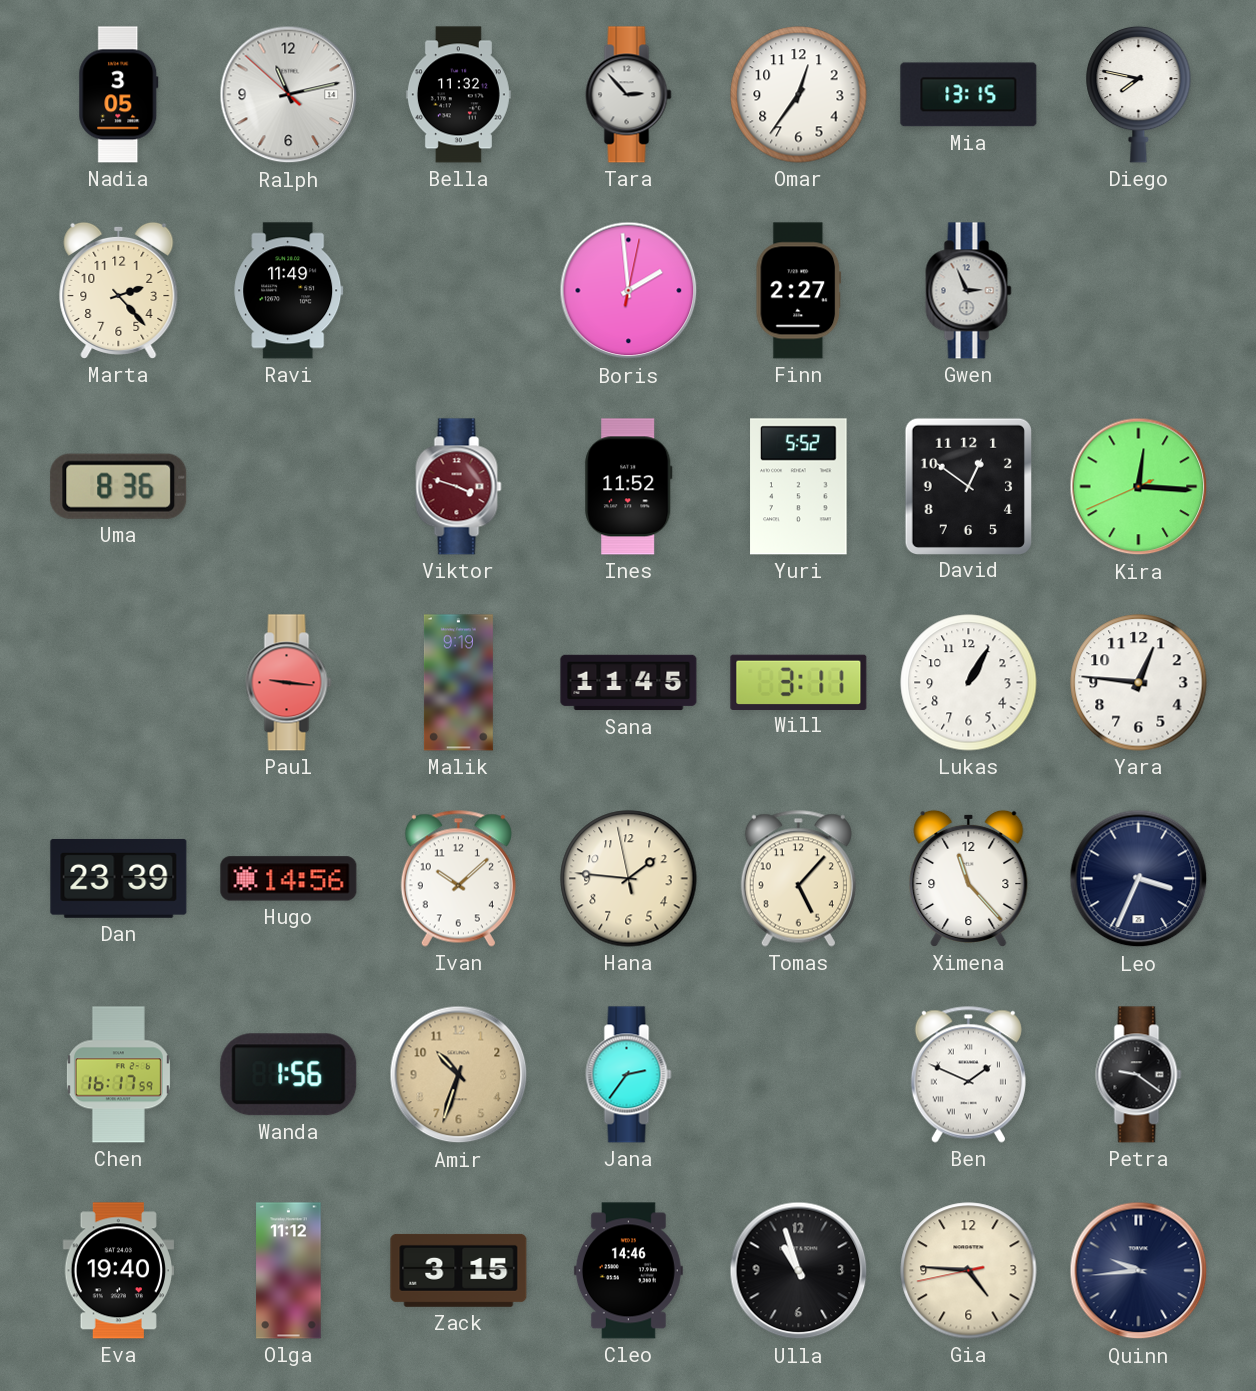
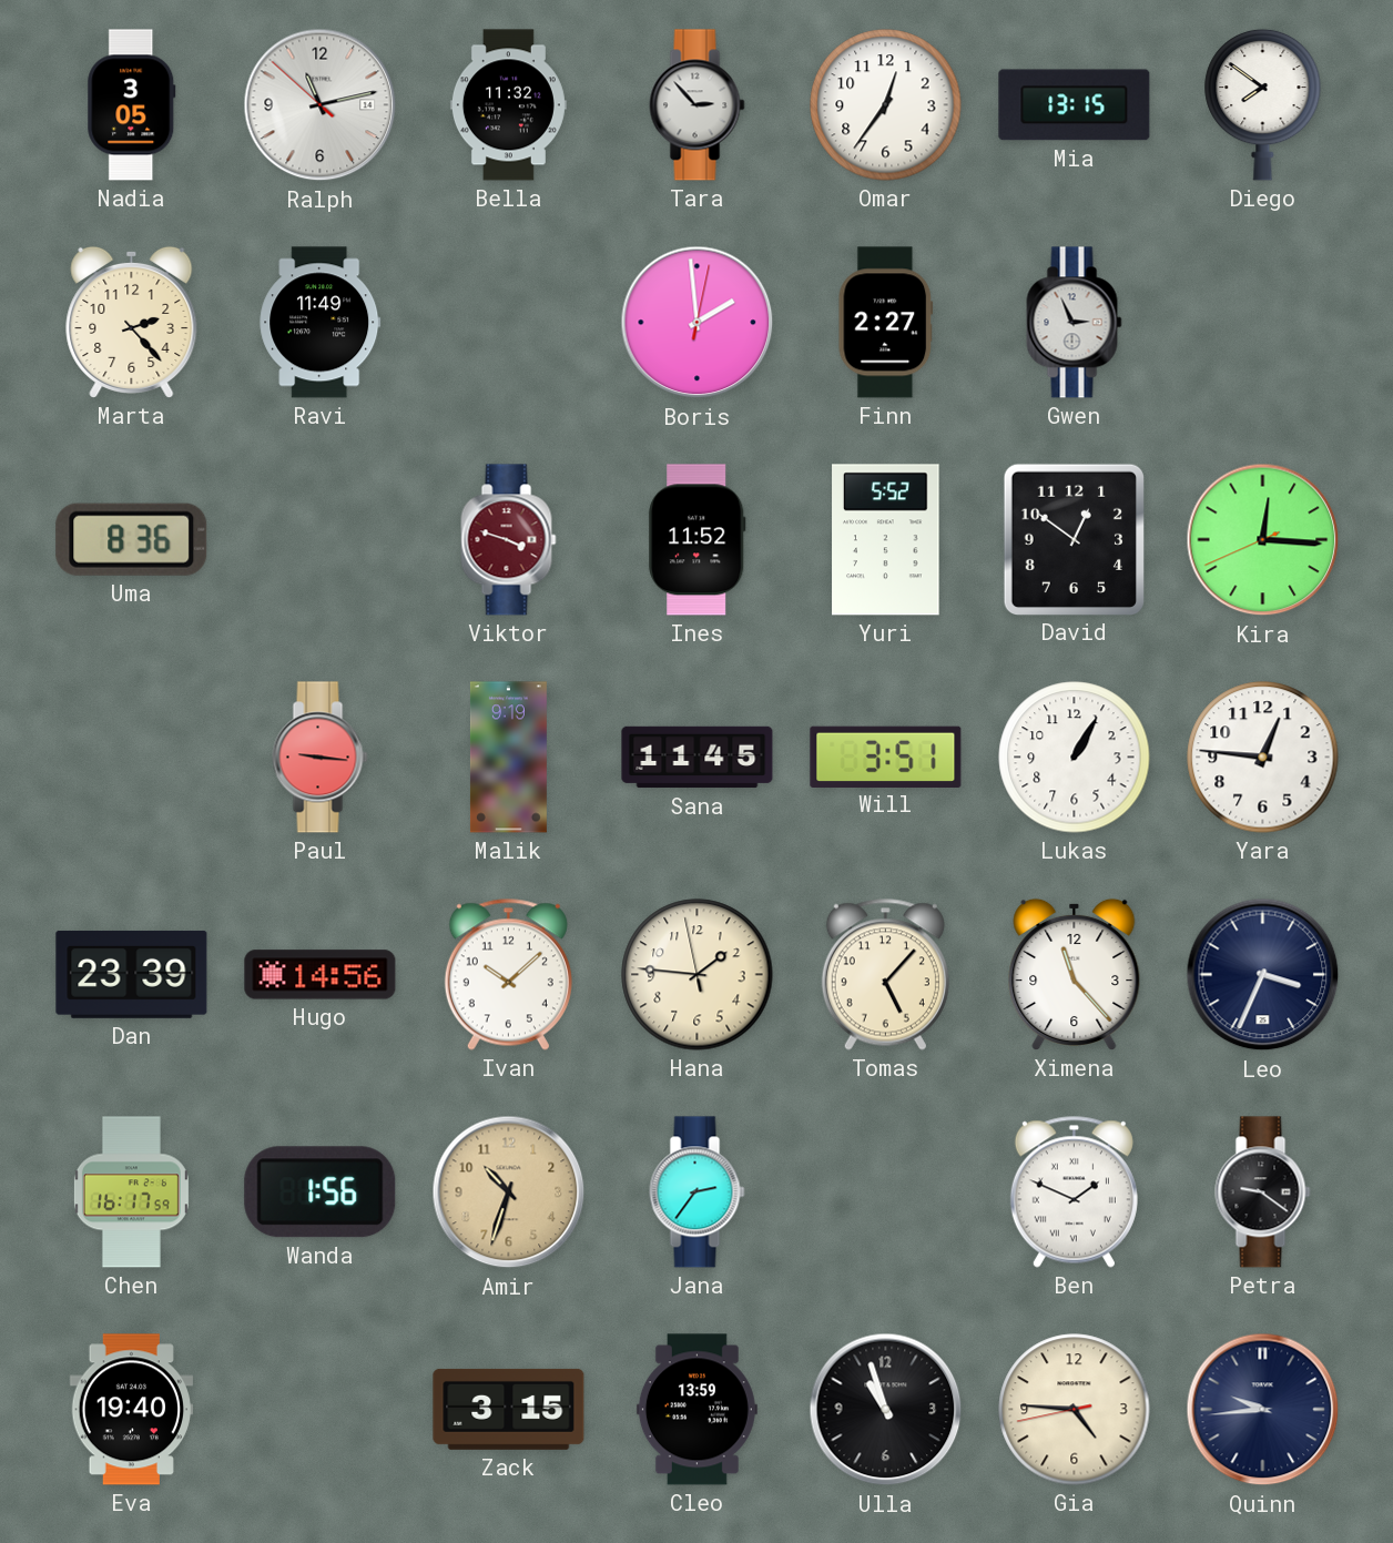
Diego: 7:47 -> 7:51
Will: 3:11 -> 3:51
Olga: 11:12 -> none
Cleo: 14:46 -> 13:59
